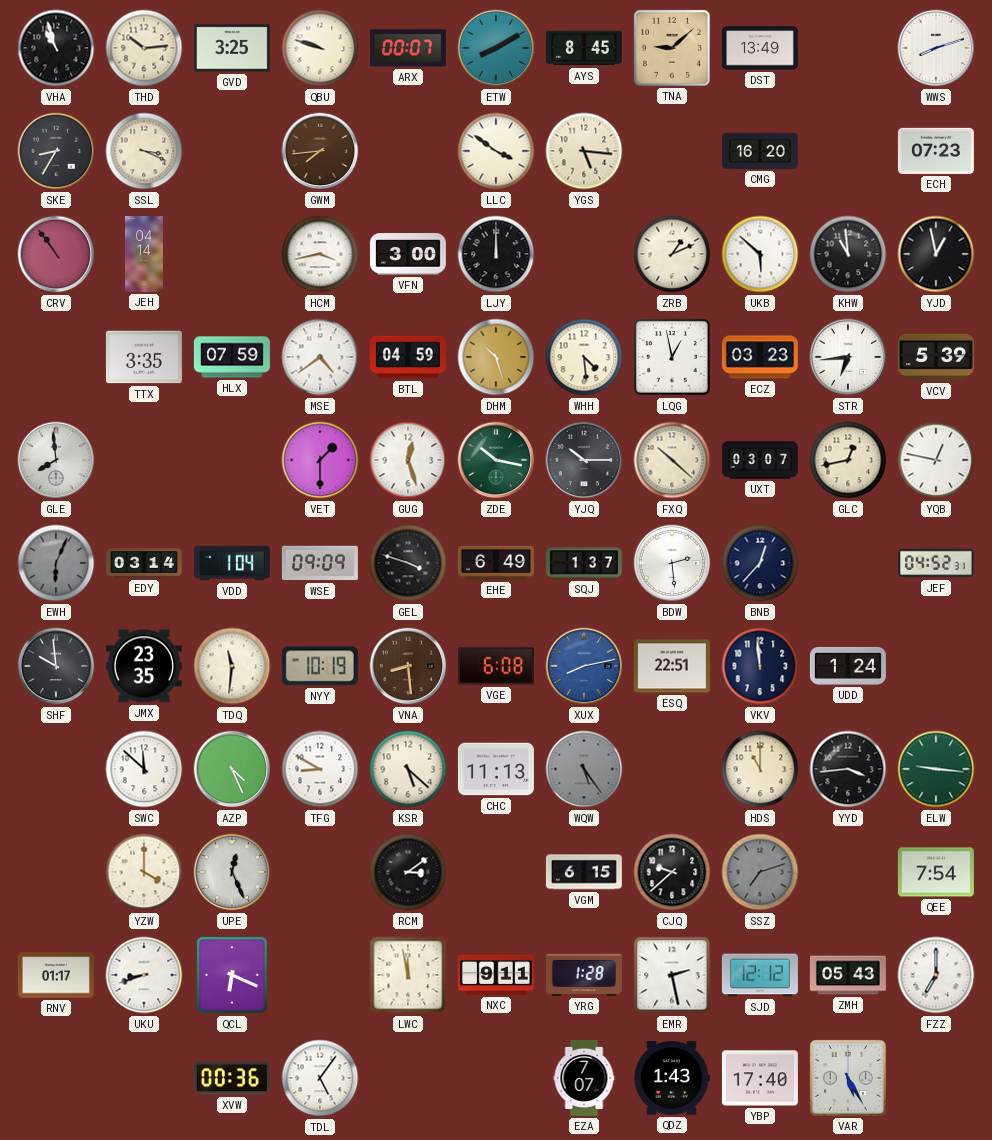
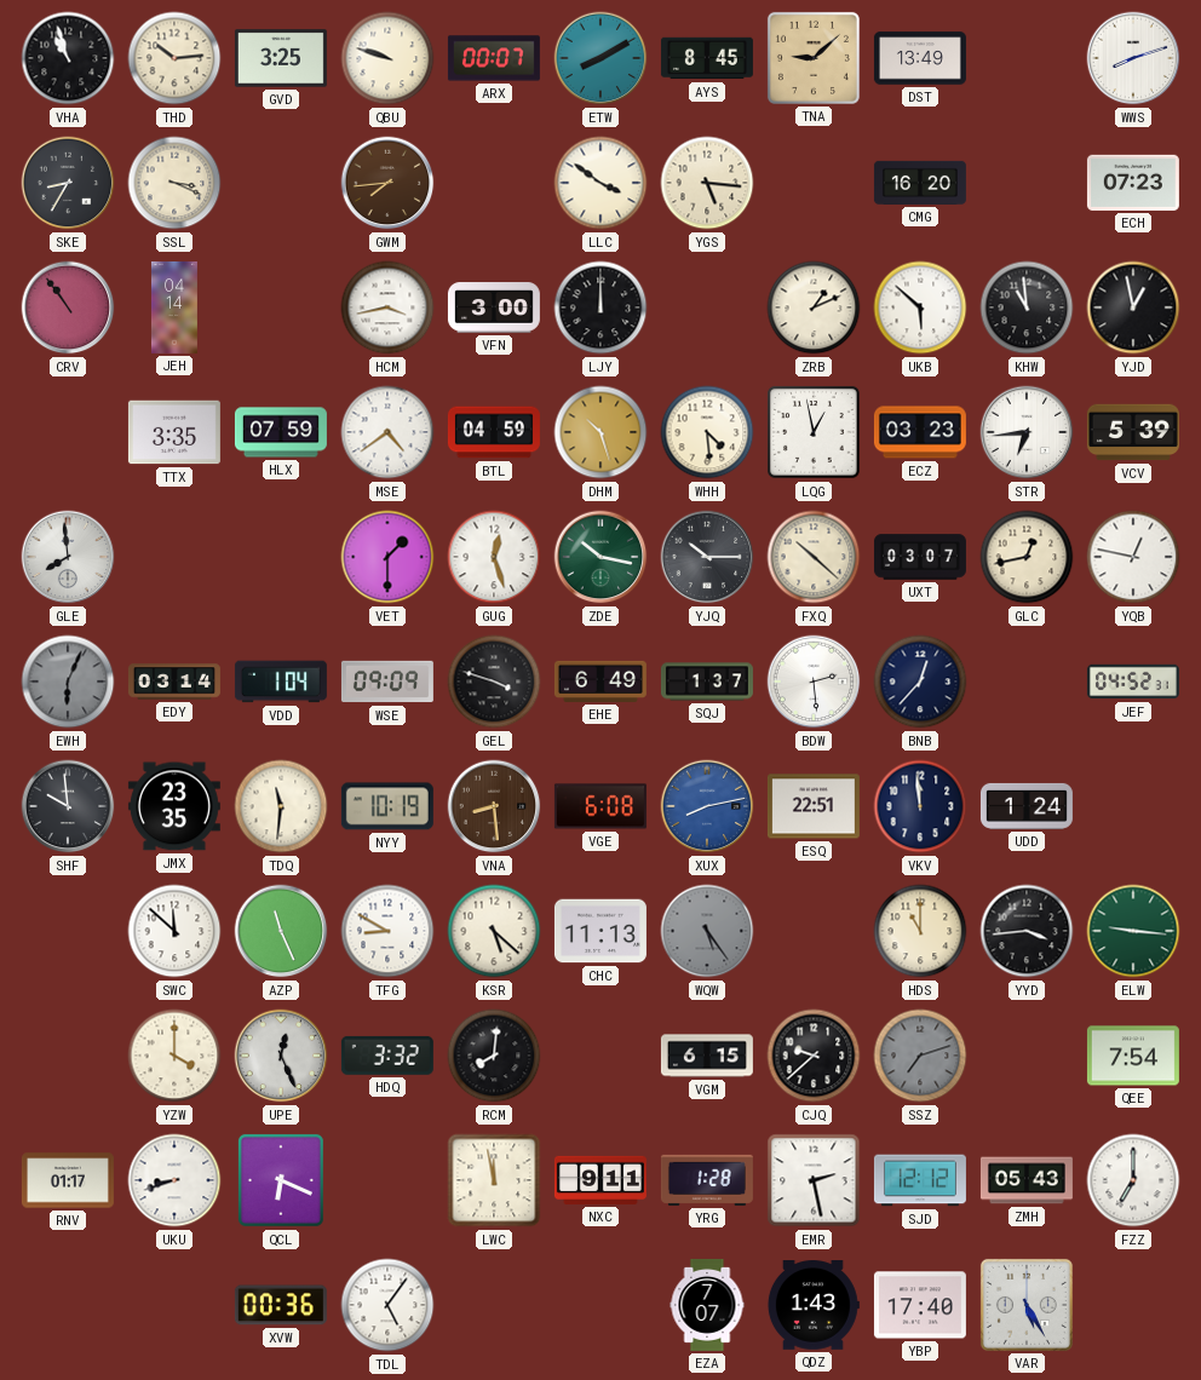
AZP: 4:26 -> 11:26
HDQ: none -> 3:32
RCM: 3:09 -> 8:01
